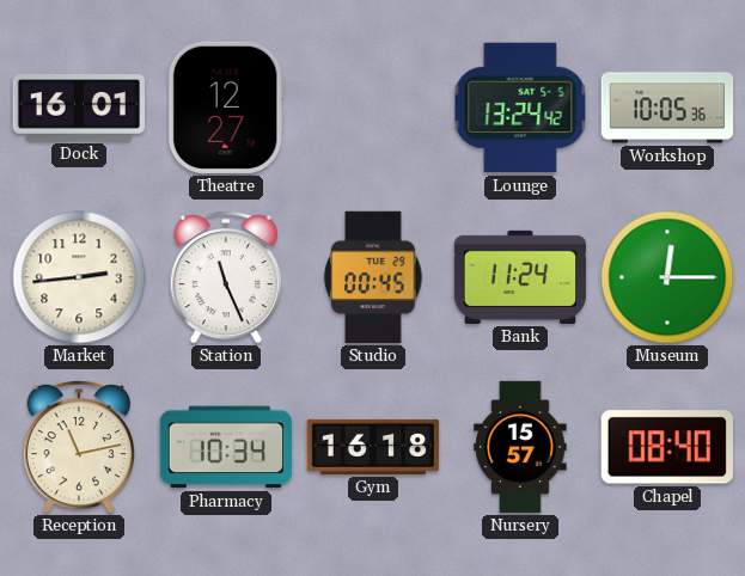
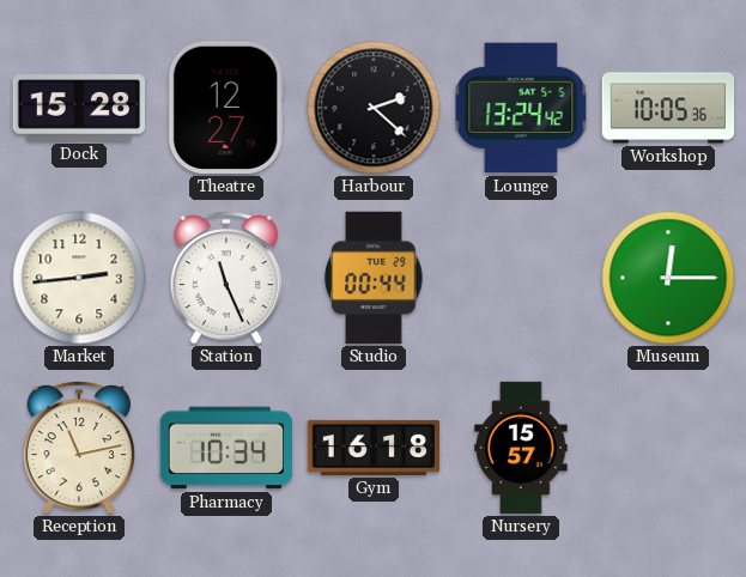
Dock: 16:01 -> 15:28
Harbour: none -> 2:22
Studio: 00:45 -> 00:44
Bank: 11:24 -> none
Chapel: 08:40 -> none
